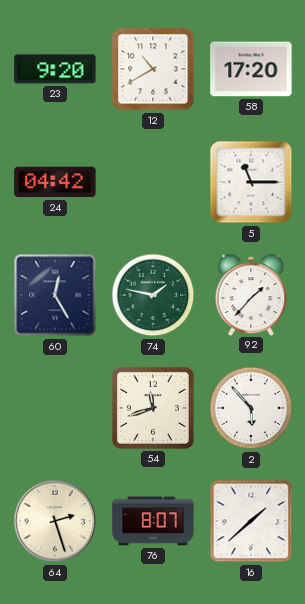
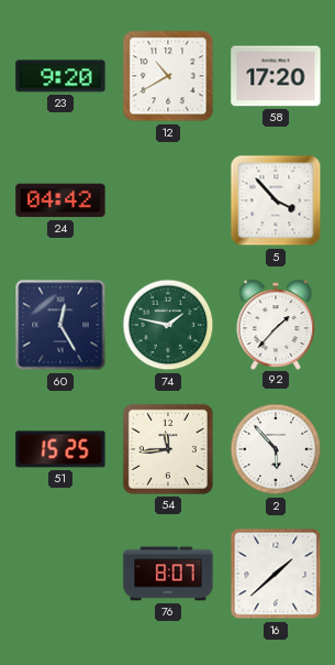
5: 11:15 -> 3:53
51: none -> 15:25
54: 11:42 -> 11:44
64: 2:27 -> none
